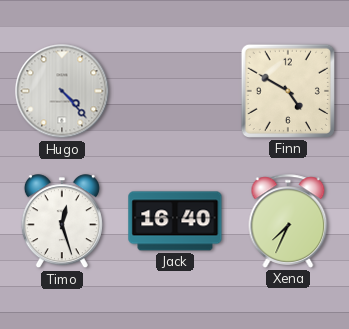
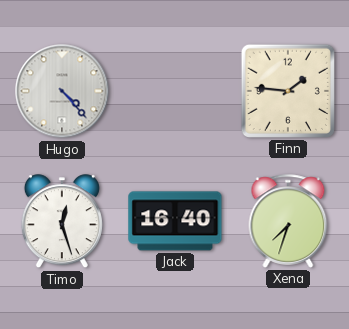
Finn: 4:50 -> 1:46
Xena: 7:34 -> 7:33
